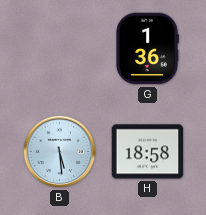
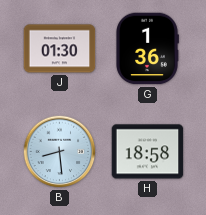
J: none -> 01:30
B: 5:29 -> 8:29
